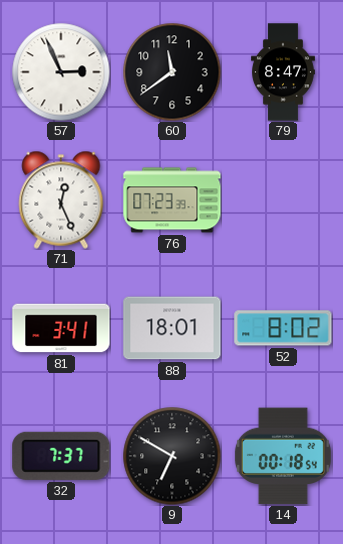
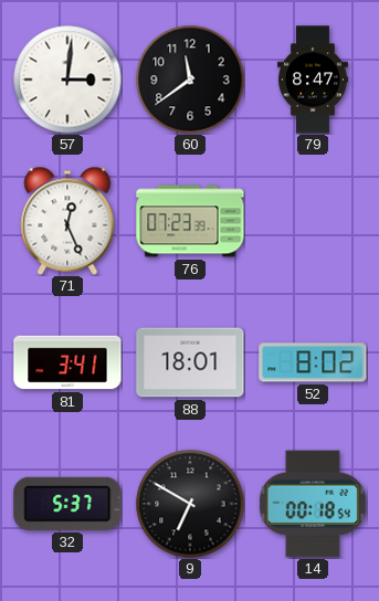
57: 2:56 -> 3:01
32: 7:37 -> 5:37
